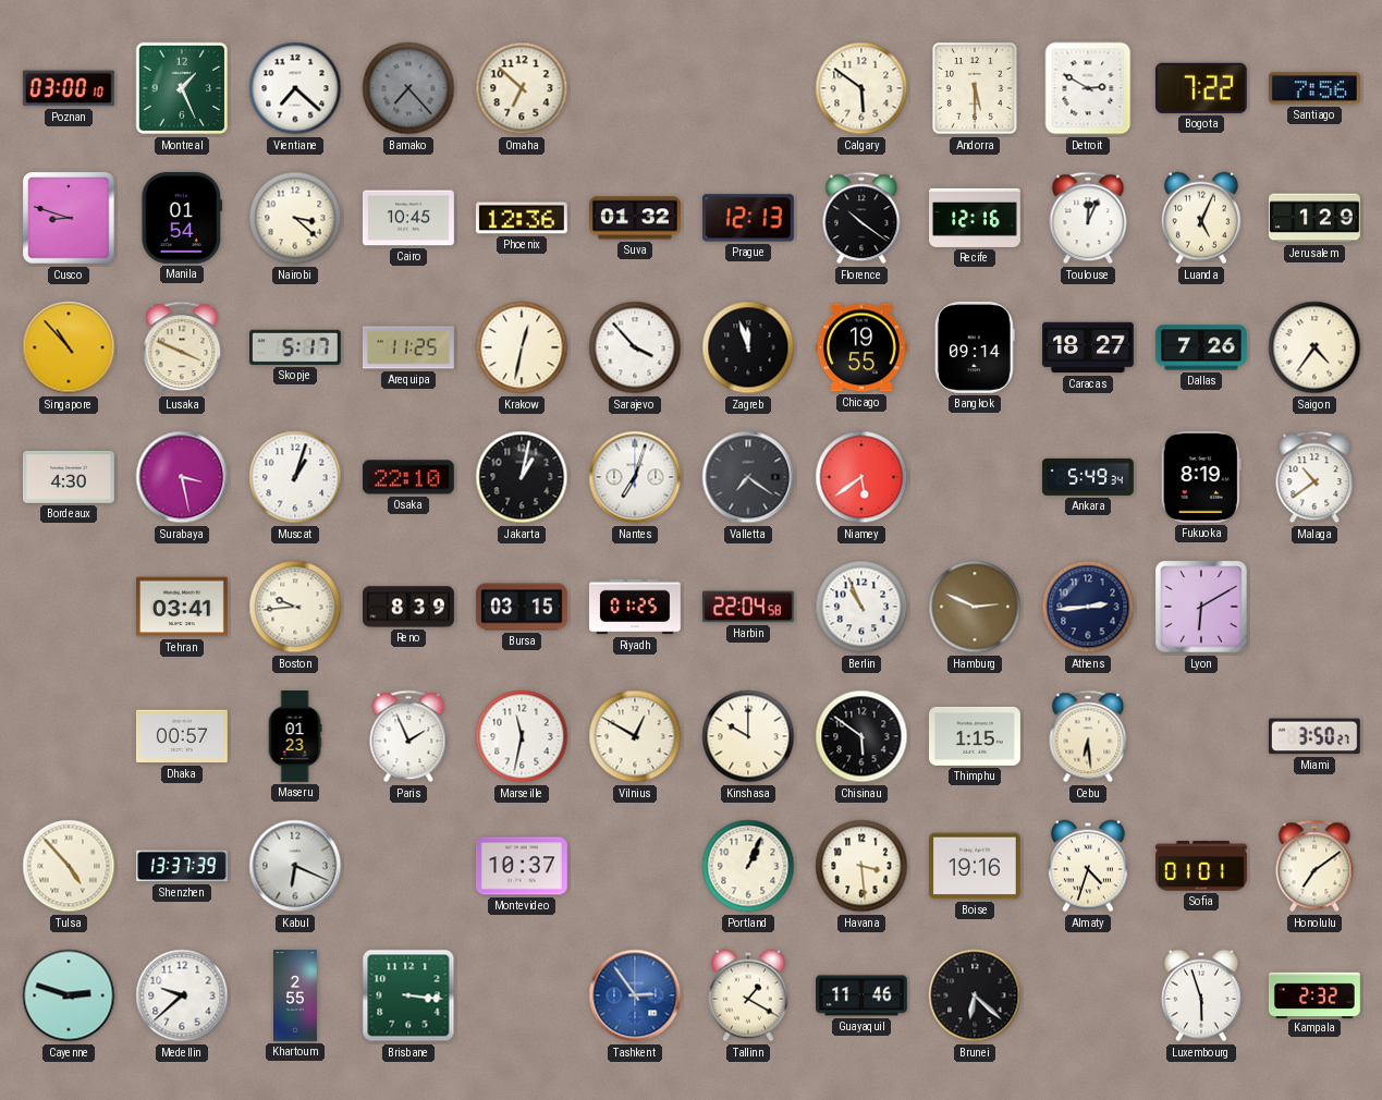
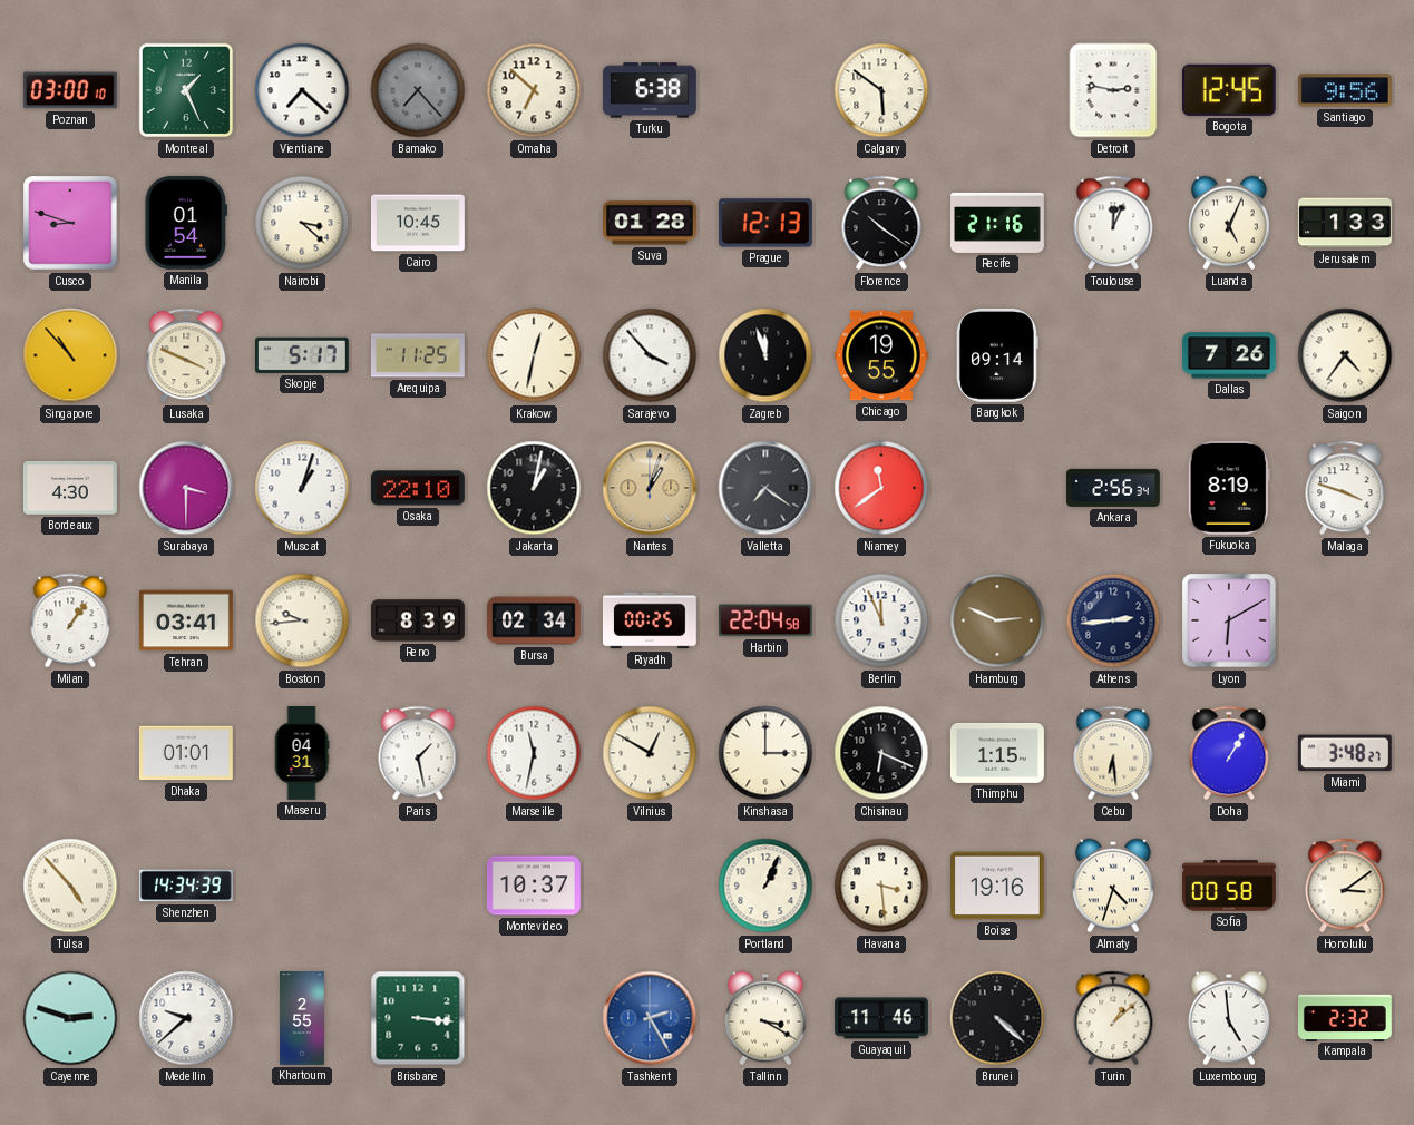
Turku: none -> 6:38
Andorra: 5:30 -> none
Detroit: 2:50 -> 2:47
Bogota: 7:22 -> 12:45
Santiago: 7:56 -> 9:56
Phoenix: 12:36 -> none
Suva: 01:32 -> 01:28
Recife: 12:16 -> 21:16
Jerusalem: 1:29 -> 1:33
Caracas: 18:27 -> none
Surabaya: 3:28 -> 3:30
Nantes: 7:03 -> 1:03
Nantes dial: white -> champagne
Niamey: 5:39 -> 11:39
Ankara: 5:49 -> 2:56
Malaga: 10:39 -> 3:48
Milan: none -> 1:06
Bursa: 03:15 -> 02:34
Riyadh: 01:25 -> 00:25
Berlin: 10:56 -> 11:56
Dhaka: 00:57 -> 01:01
Maseru: 01:23 -> 04:31
Paris: 1:56 -> 1:28
Kinshasa: 10:00 -> 3:00
Chisinau: 5:51 -> 6:19
Doha: none -> 1:05
Miami: 3:50 -> 3:48
Shenzhen: 13:37 -> 14:34
Kabul: 6:19 -> none
Sofia: 01:01 -> 00:58
Honolulu: 7:09 -> 3:09
Tashkent: 2:54 -> 2:25
Tallinn: 1:20 -> 3:20
Brunei: 6:22 -> 4:22
Turin: none -> 1:08
Luxembourg: 5:57 -> 4:59
